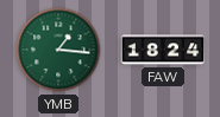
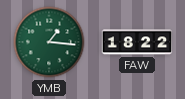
FAW: 18:24 -> 18:22
